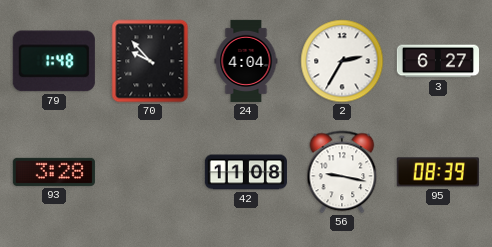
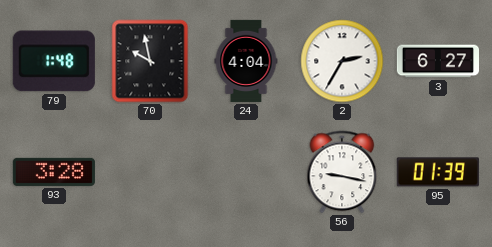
70: 9:53 -> 9:58
42: 11:08 -> none
95: 08:39 -> 01:39
